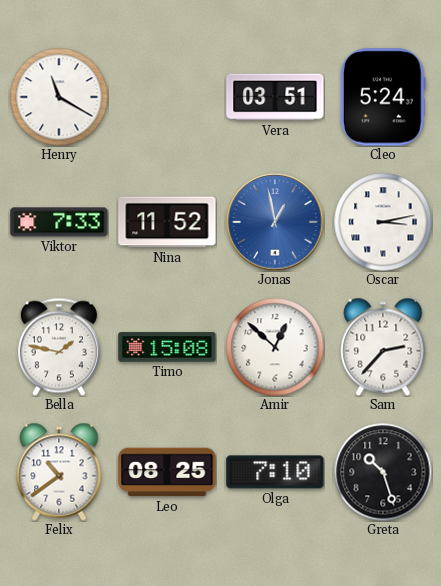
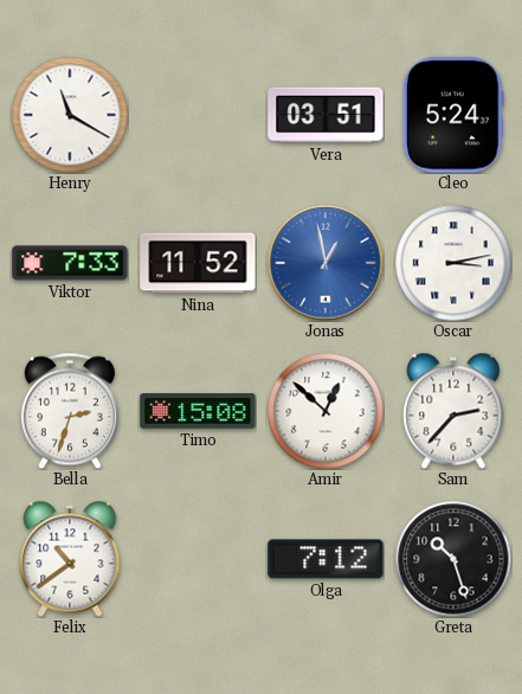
Bella: 1:47 -> 2:33
Leo: 08:25 -> none
Olga: 7:10 -> 7:12
